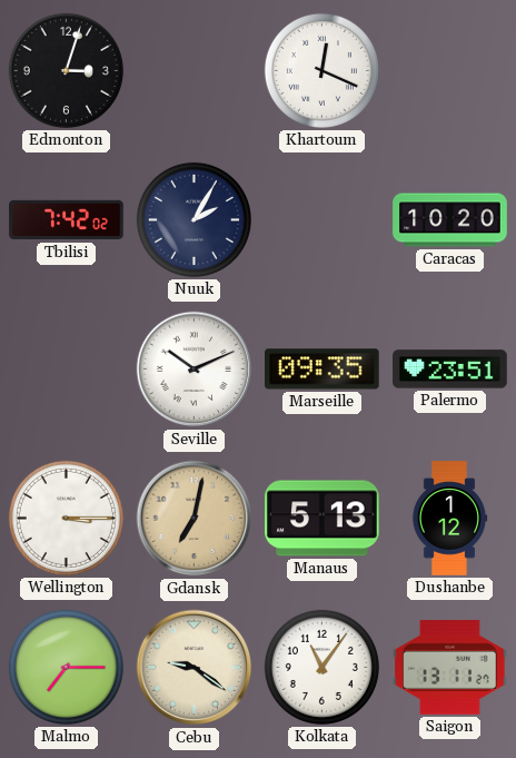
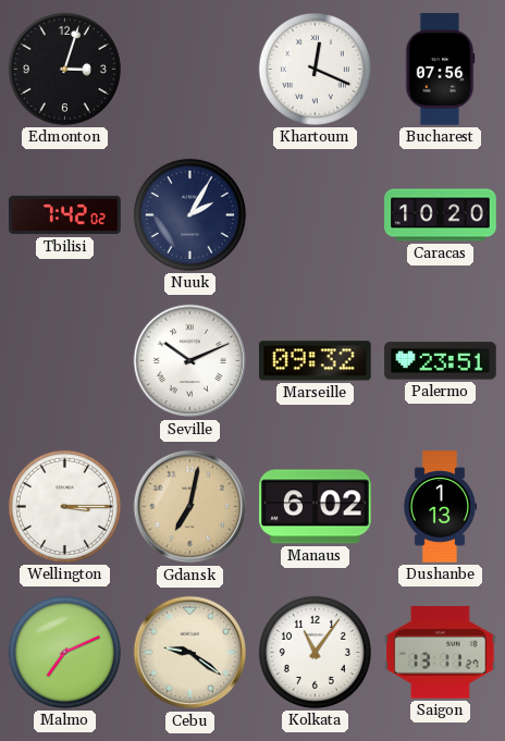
Bucharest: none -> 07:56
Marseille: 09:35 -> 09:32
Manaus: 5:13 -> 6:02
Dushanbe: 1:12 -> 1:13
Malmo: 7:15 -> 7:11
